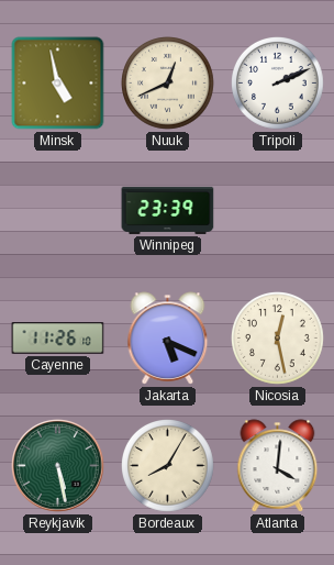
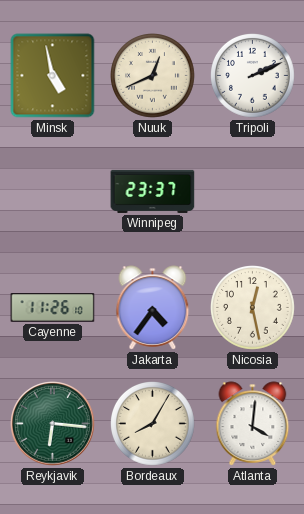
Winnipeg: 23:39 -> 23:37
Jakarta: 5:19 -> 4:36
Reykjavik: 5:28 -> 6:16
